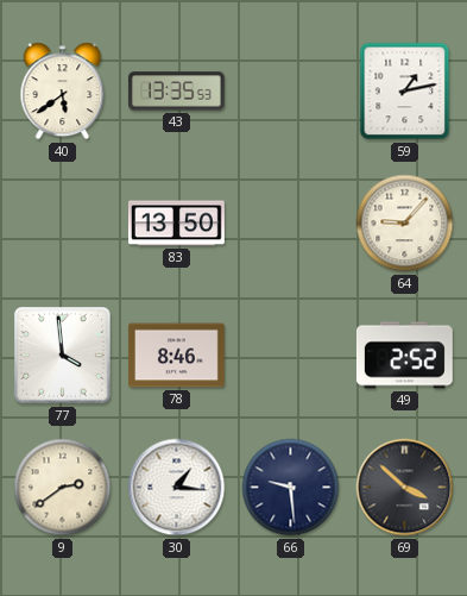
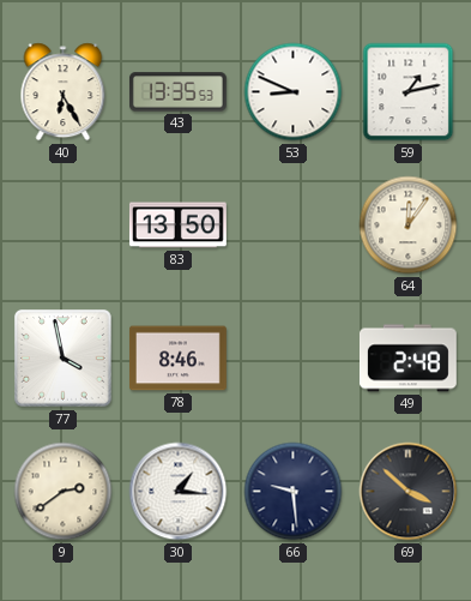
40: 5:39 -> 6:25
53: none -> 8:49
64: 9:07 -> 12:06
77: 3:59 -> 3:58
49: 2:52 -> 2:48
